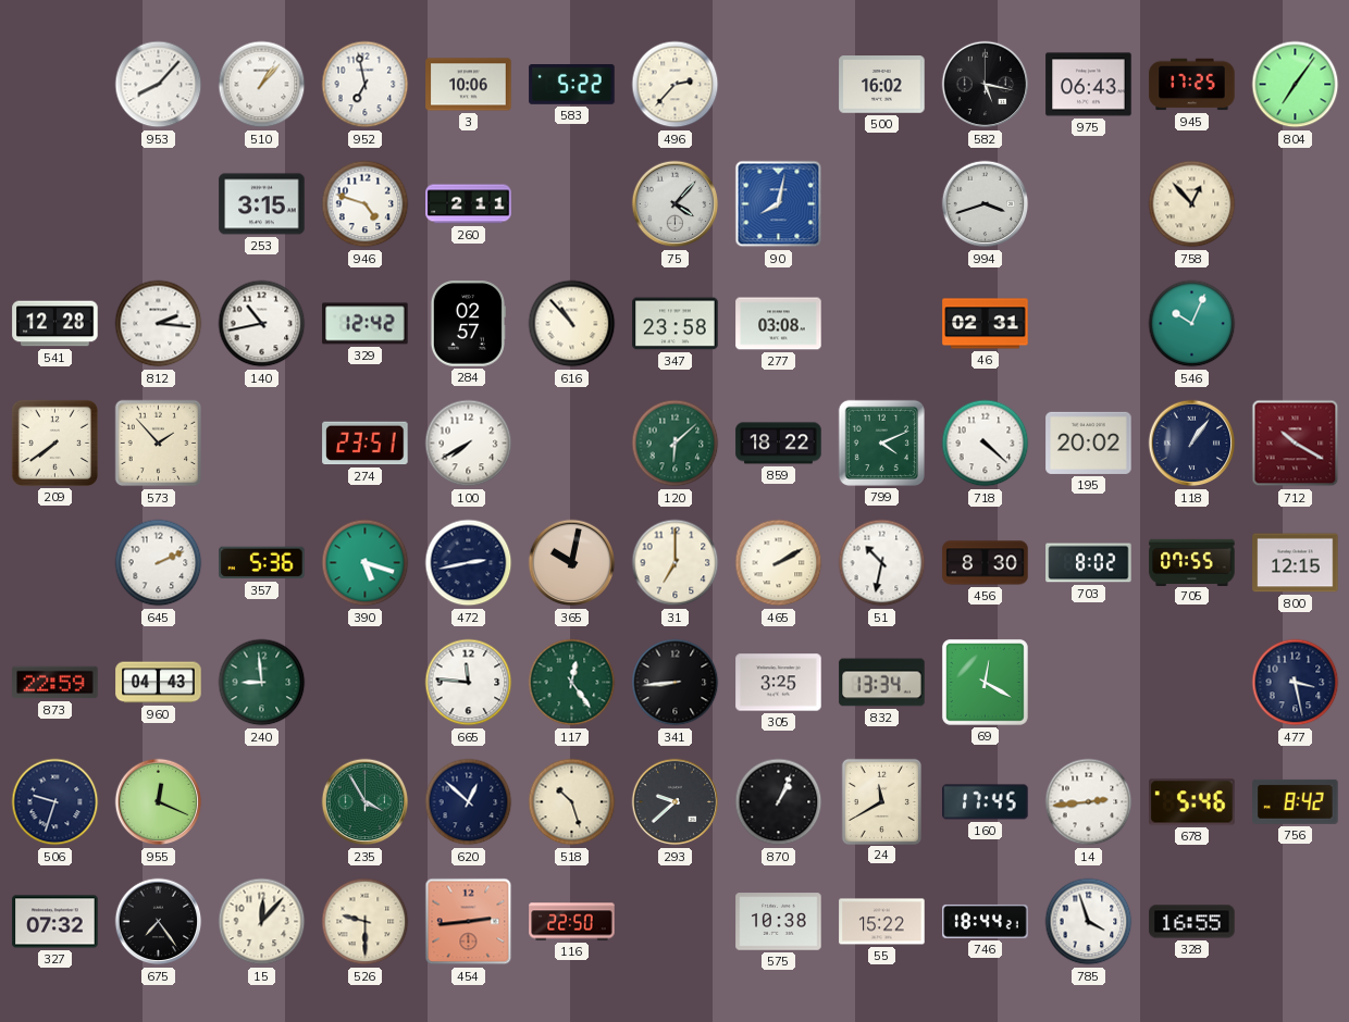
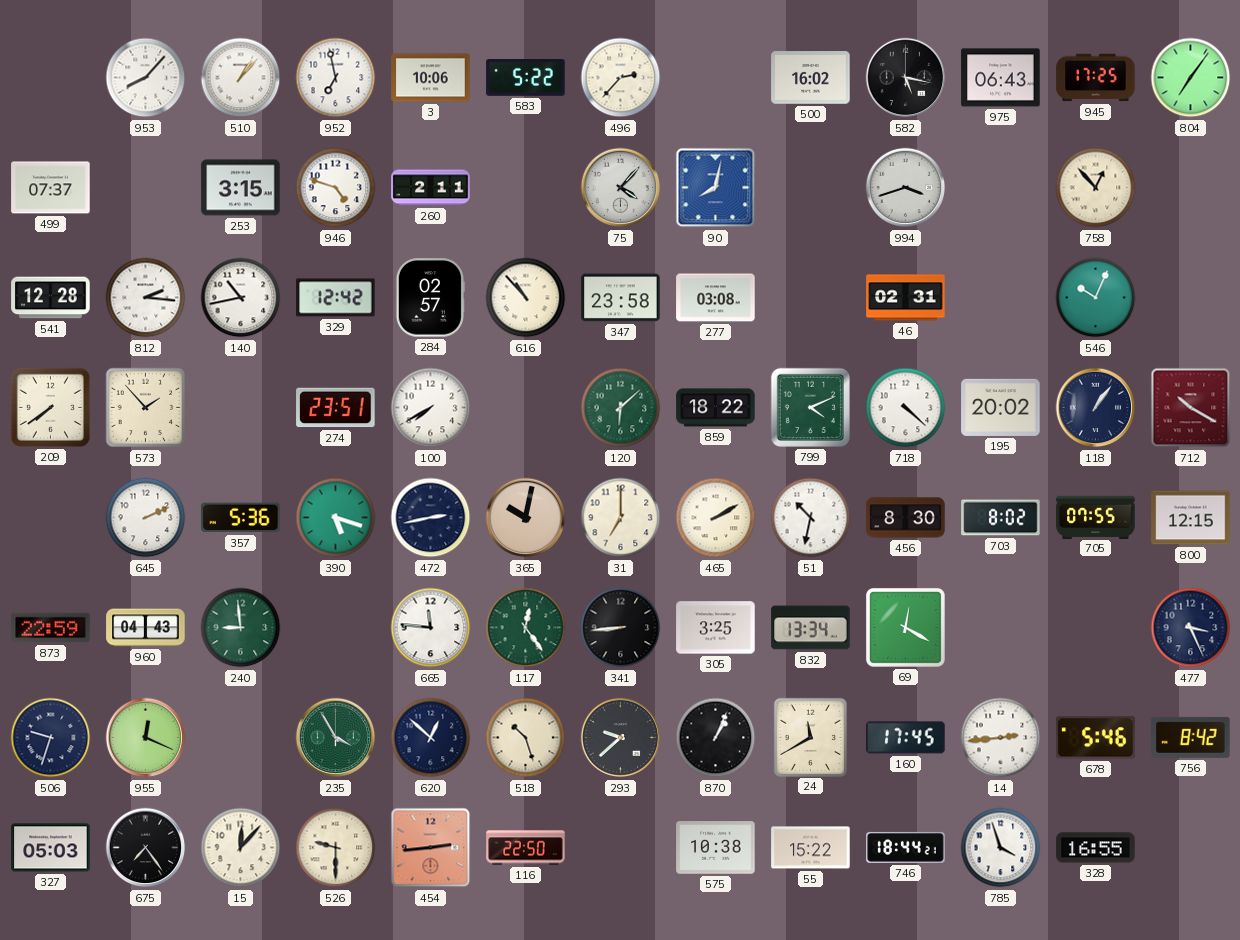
499: none -> 07:37
477: 3:28 -> 3:26
327: 07:32 -> 05:03
